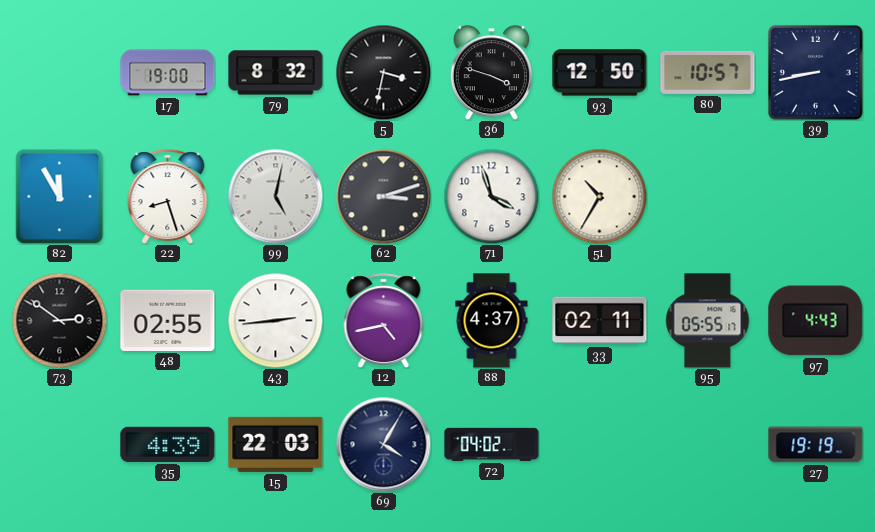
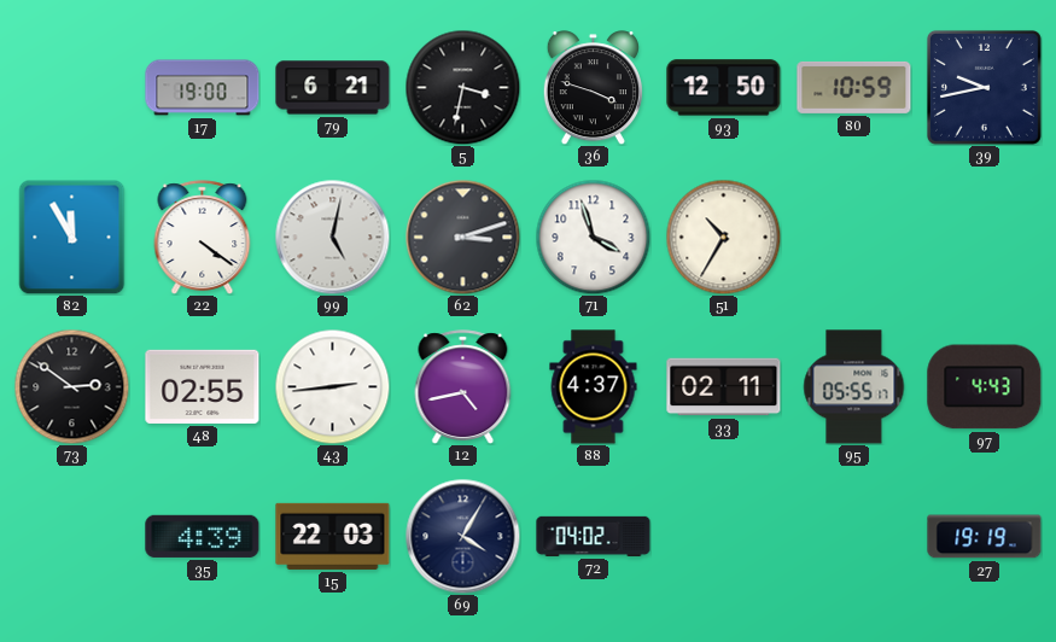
79: 8:32 -> 6:21
80: 10:57 -> 10:59
39: 8:43 -> 9:43
22: 8:27 -> 4:21
